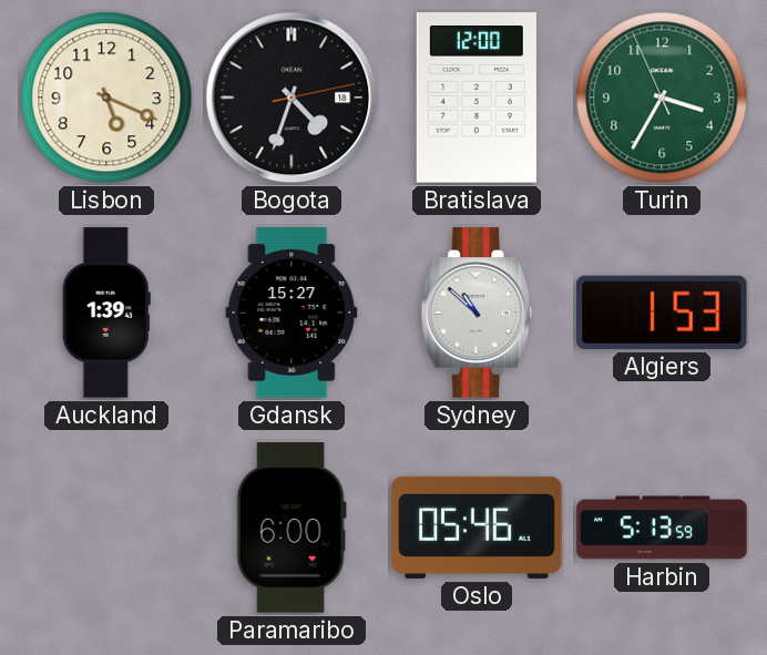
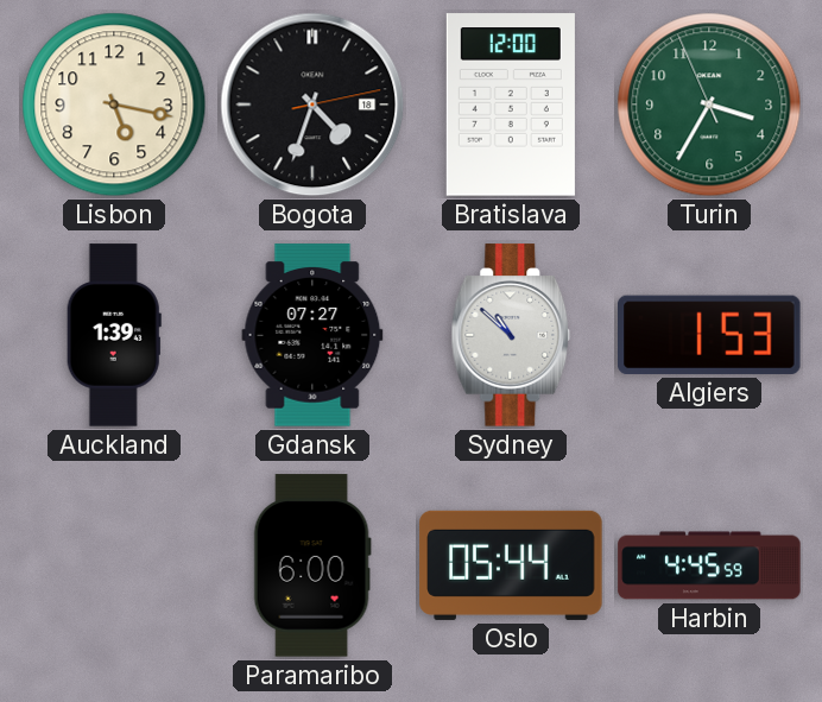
Lisbon: 5:19 -> 5:17
Gdansk: 15:27 -> 07:27
Oslo: 05:46 -> 05:44
Harbin: 5:13 -> 4:45
